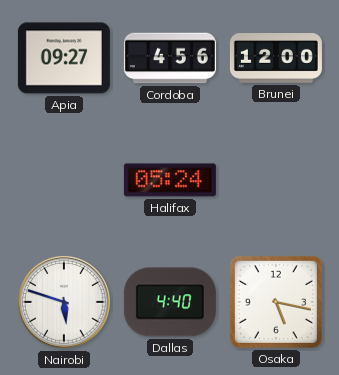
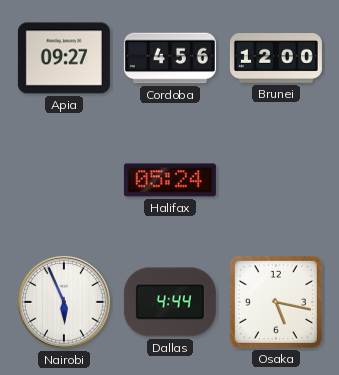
Nairobi: 5:48 -> 5:56
Dallas: 4:40 -> 4:44
